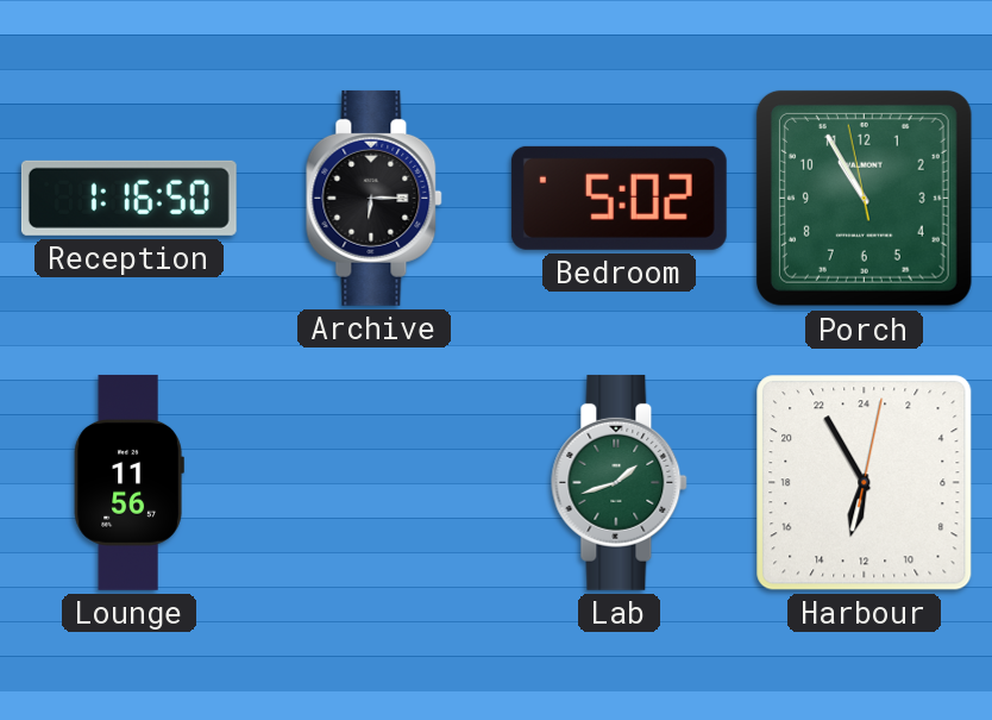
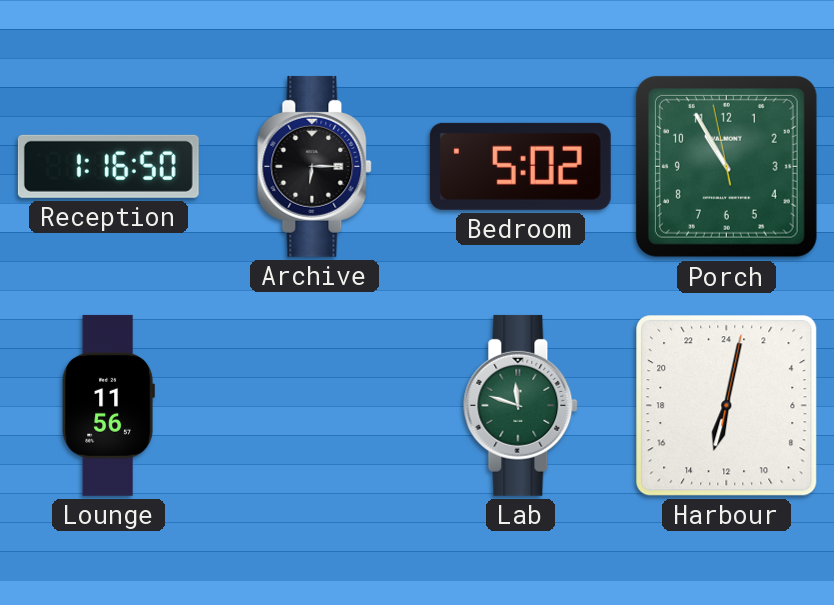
Lab: 1:42 -> 11:48
Harbour: 12:55 -> 13:02
